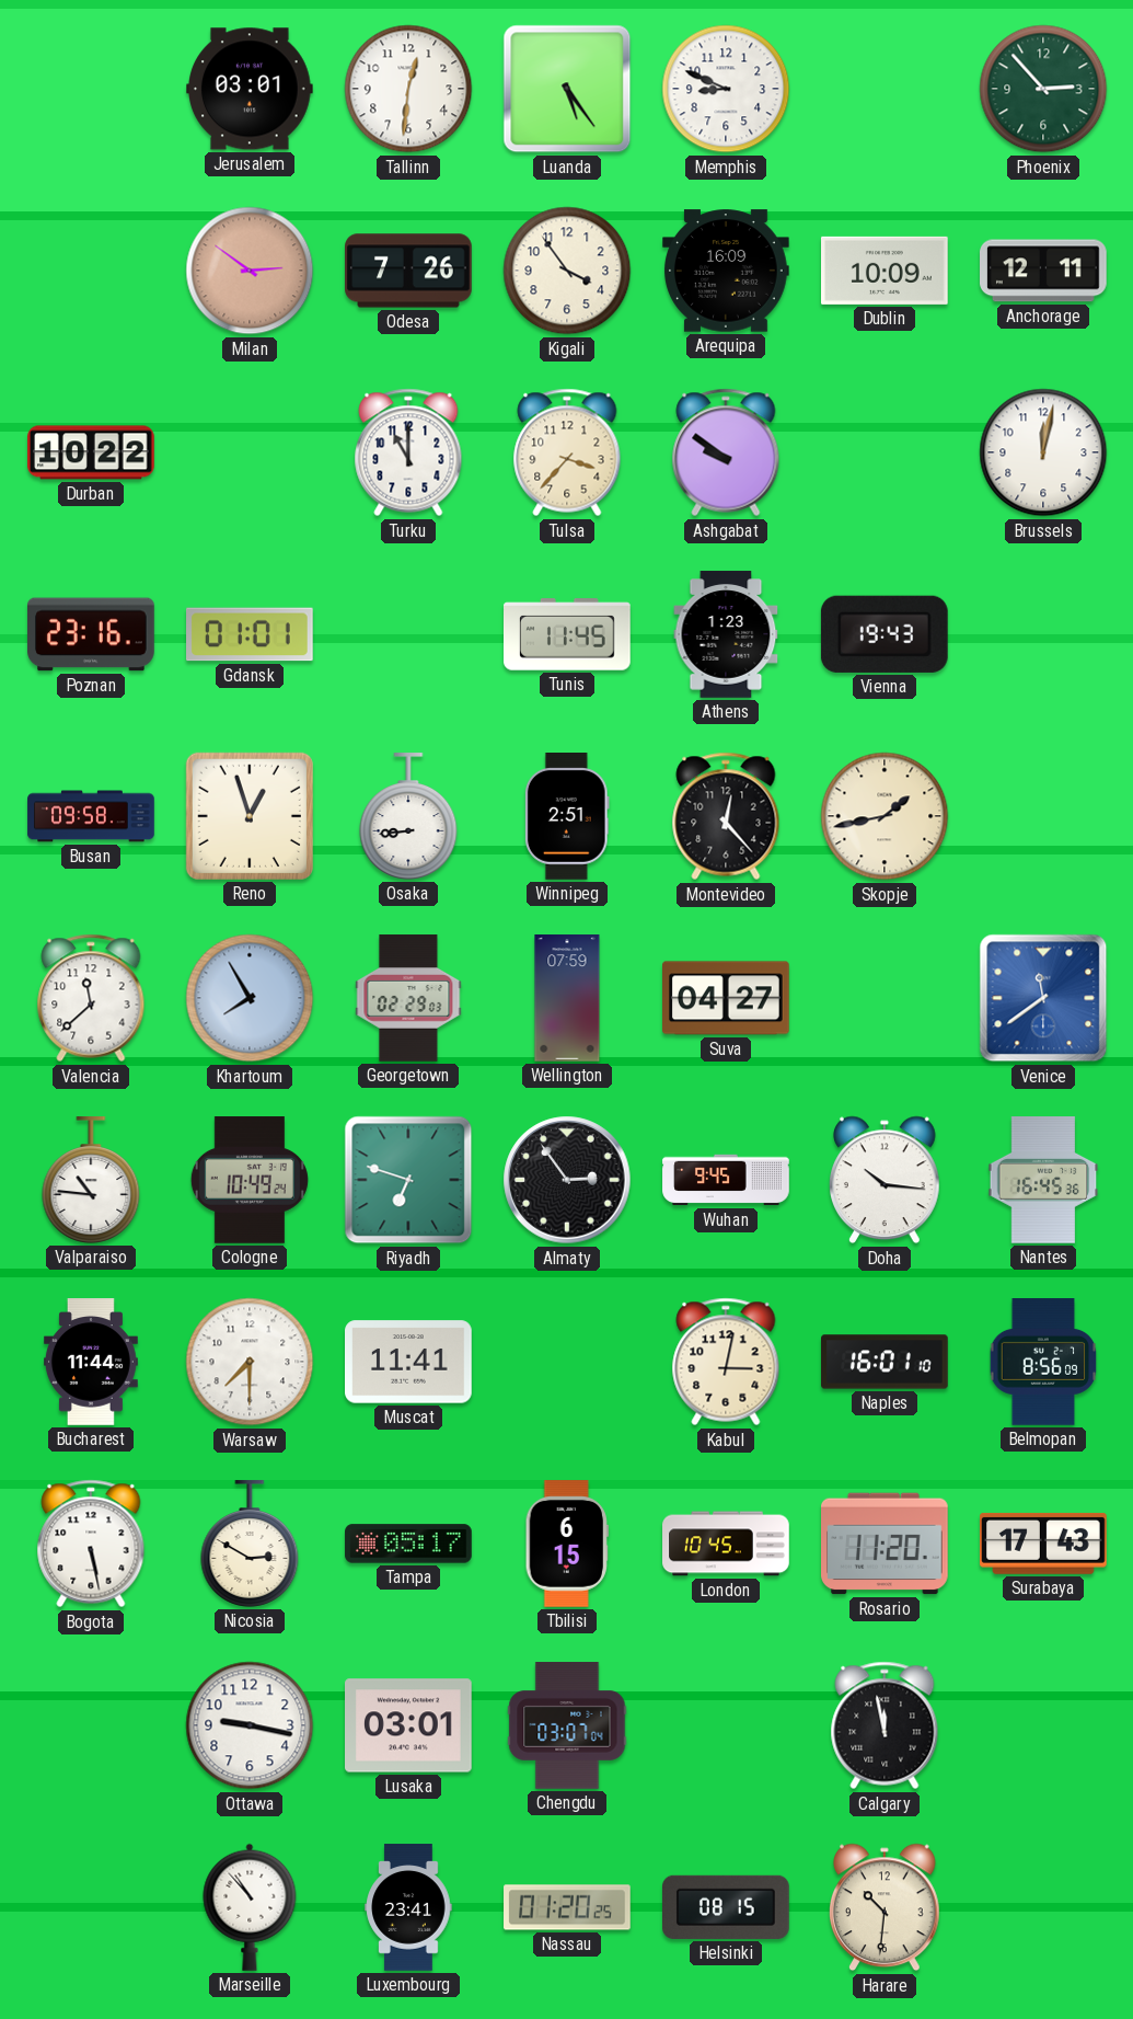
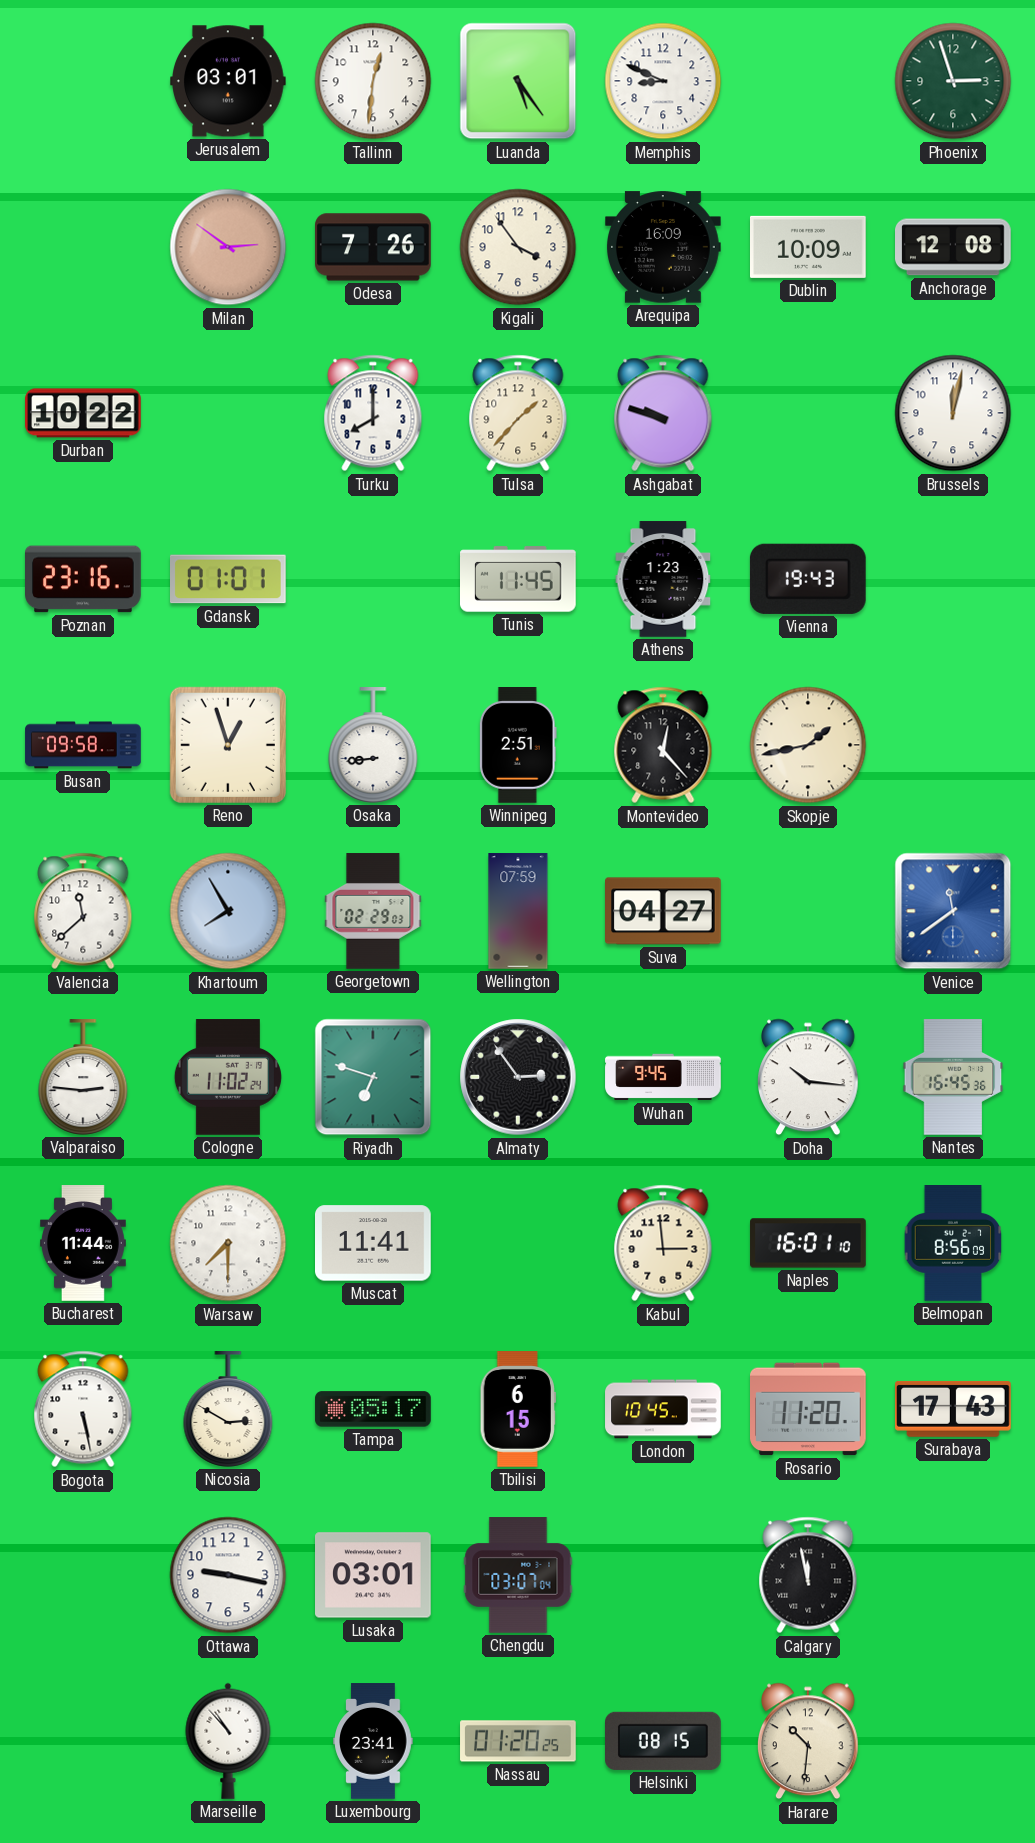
Phoenix: 2:53 -> 2:57
Anchorage: 12:11 -> 12:08
Turku: 11:00 -> 8:00
Tulsa: 3:37 -> 1:37
Ashgabat: 9:51 -> 9:48
Valparaiso: 10:46 -> 2:46
Cologne: 10:49 -> 11:02
Kabul: 3:02 -> 2:59
